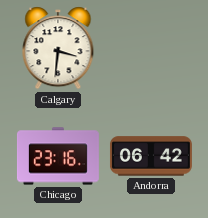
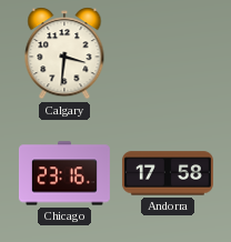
Andorra: 06:42 -> 17:58
